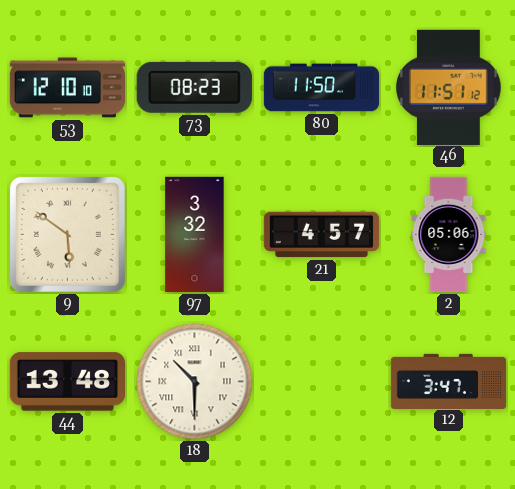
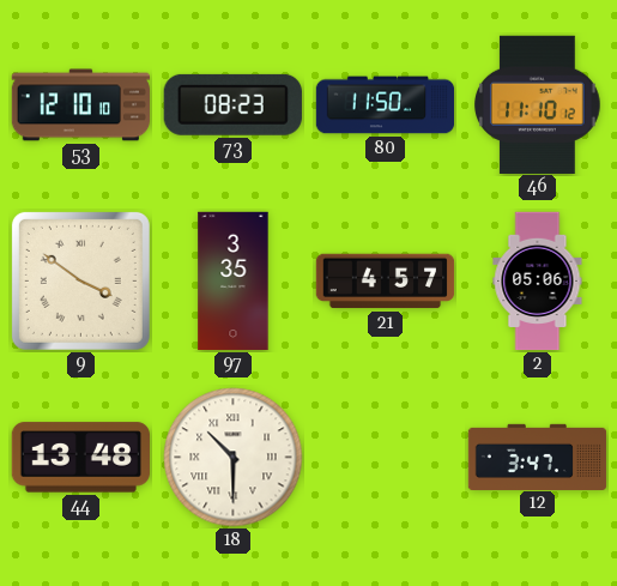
46: 11:51 -> 11:10
9: 5:51 -> 3:51
97: 3:32 -> 3:35
